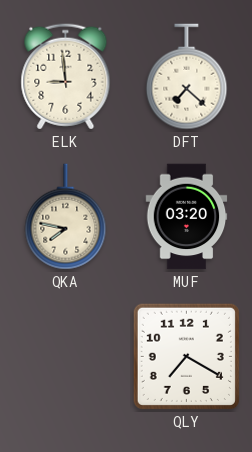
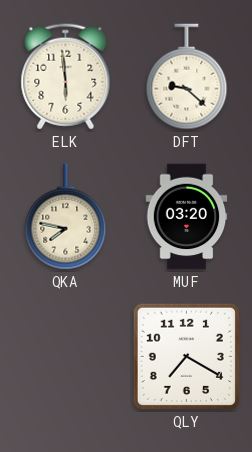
ELK: 8:59 -> 5:59
DFT: 7:22 -> 9:22
